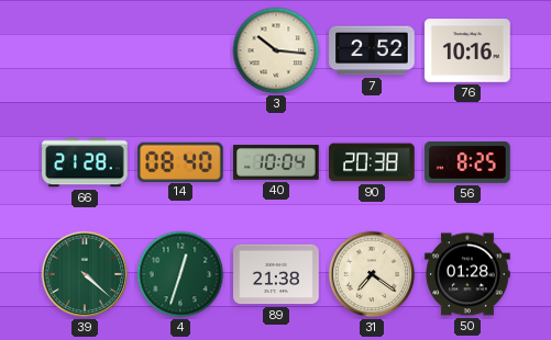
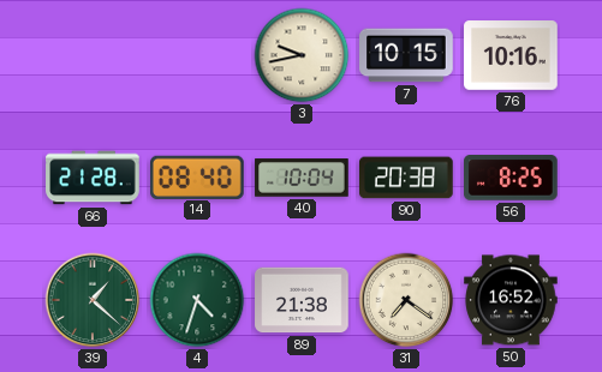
3: 10:16 -> 9:43
7: 2:52 -> 10:15
39: 4:22 -> 1:22
4: 12:33 -> 4:33
50: 01:28 -> 16:52
